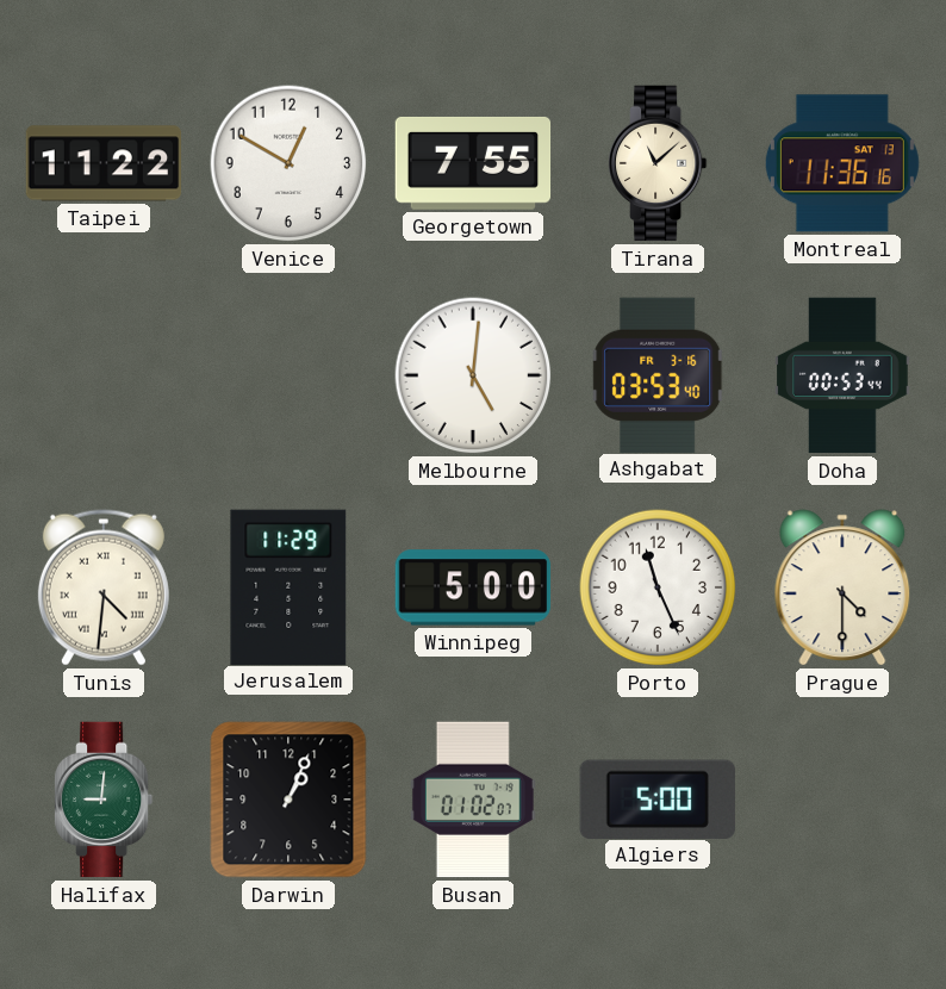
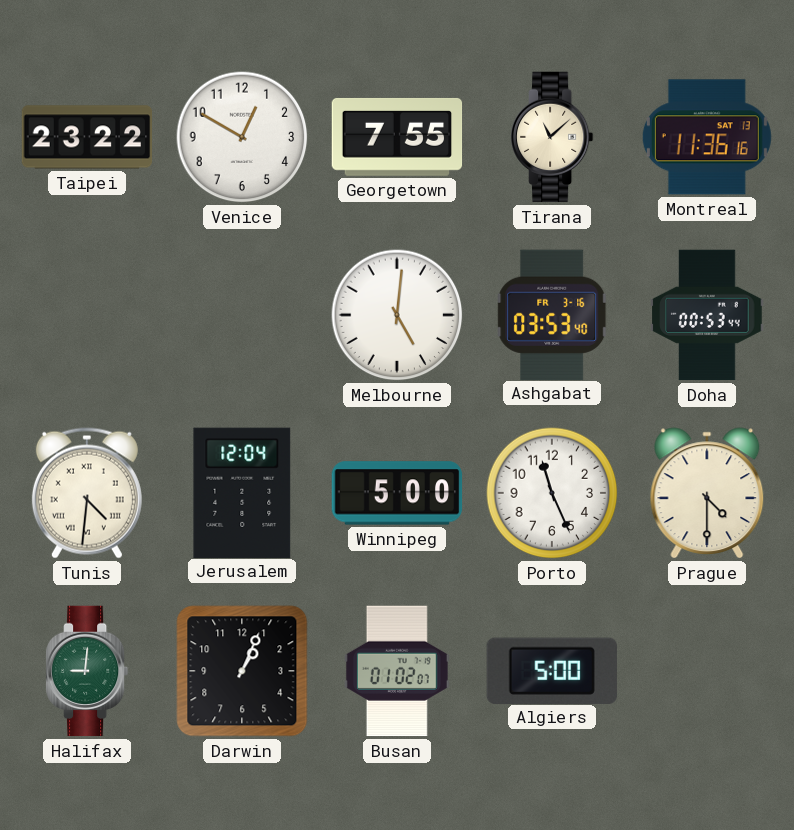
Taipei: 11:22 -> 23:22
Jerusalem: 11:29 -> 12:04
